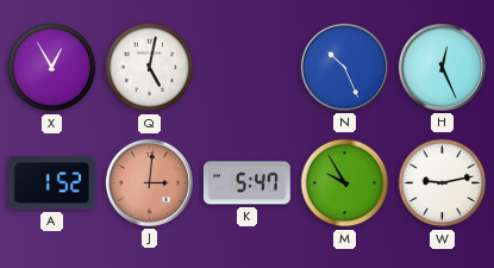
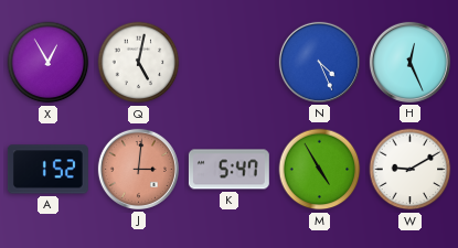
N: 10:26 -> 4:26
M: 9:55 -> 4:55
W: 9:13 -> 9:10
